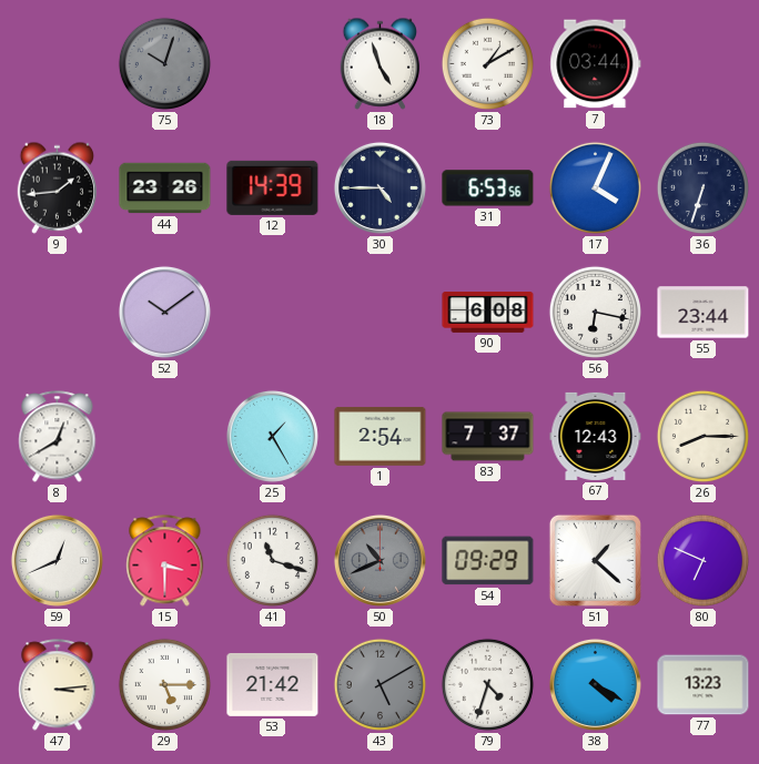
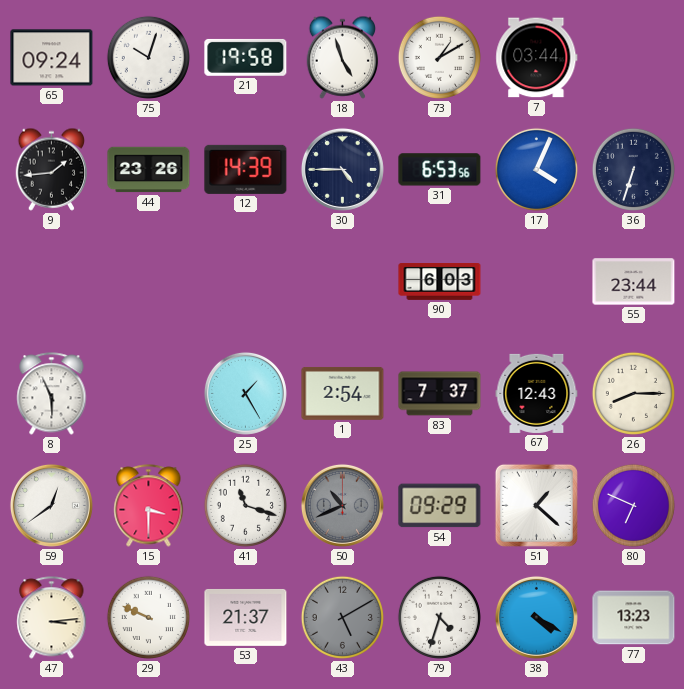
65: none -> 09:24
75 dial: grey -> white
21: none -> 19:58
52: 10:09 -> none
90: 6:08 -> 6:03
56: 6:17 -> none
8: 12:40 -> 5:56
59: 12:41 -> 12:39
29: 5:15 -> 9:49
53: 21:42 -> 21:37
